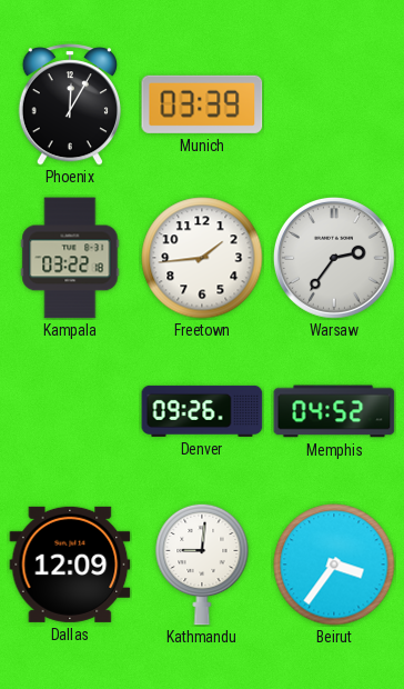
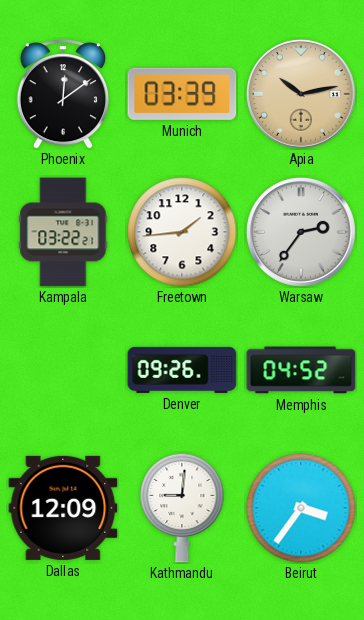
Phoenix: 12:05 -> 12:09
Apia: none -> 10:13
Kampala: 03:22:18 -> 03:22:21
